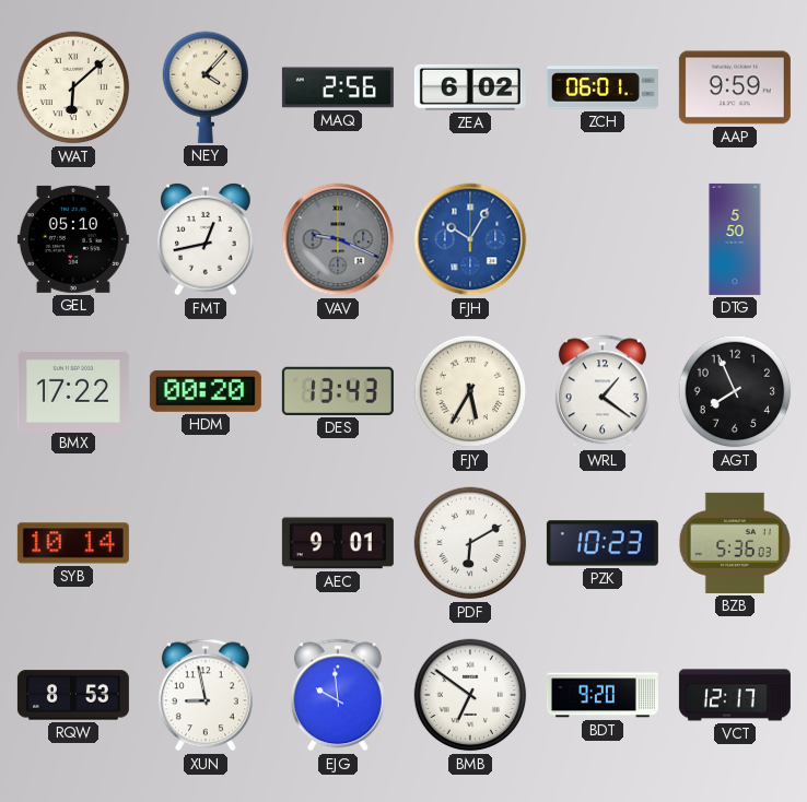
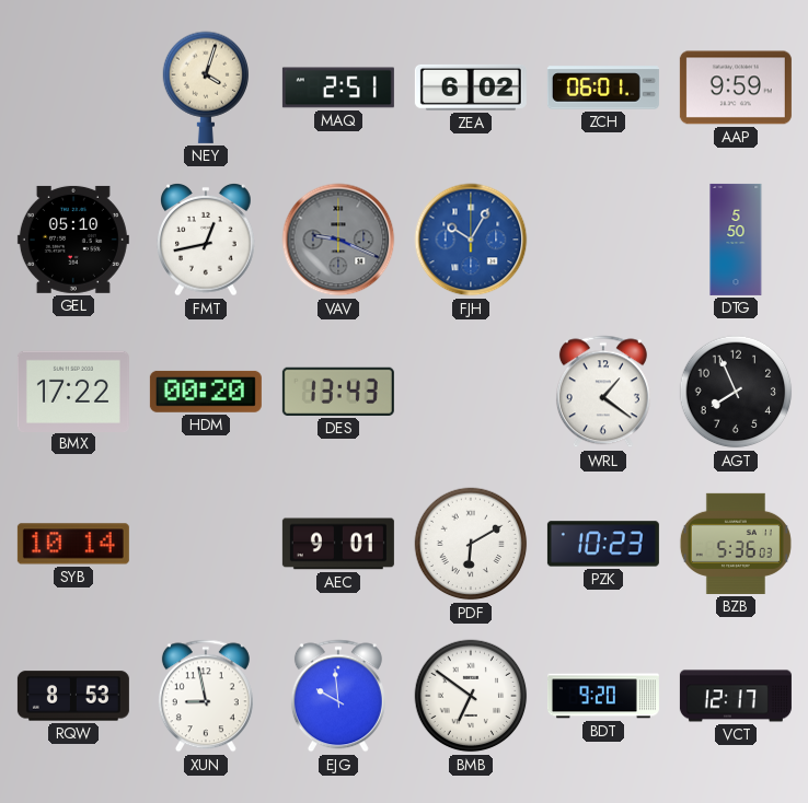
WAT: 6:08 -> none
NEY: 4:07 -> 4:03
MAQ: 2:56 -> 2:51
FJY: 5:35 -> none
